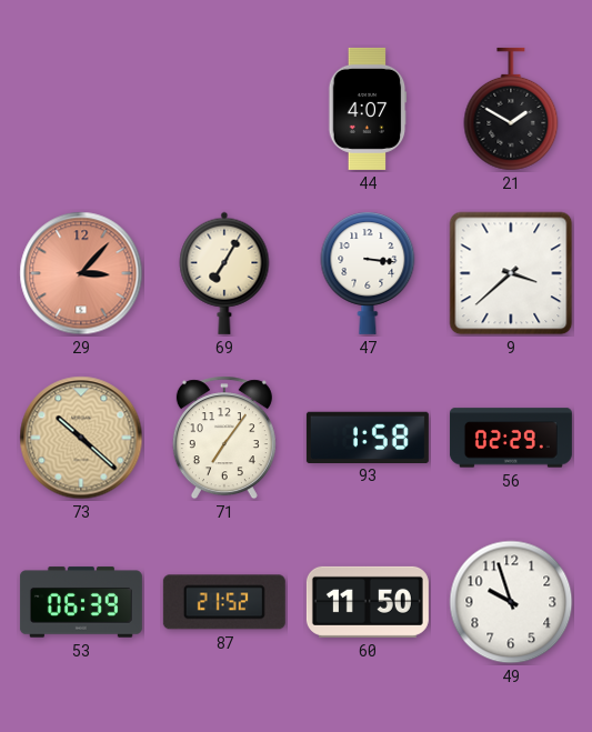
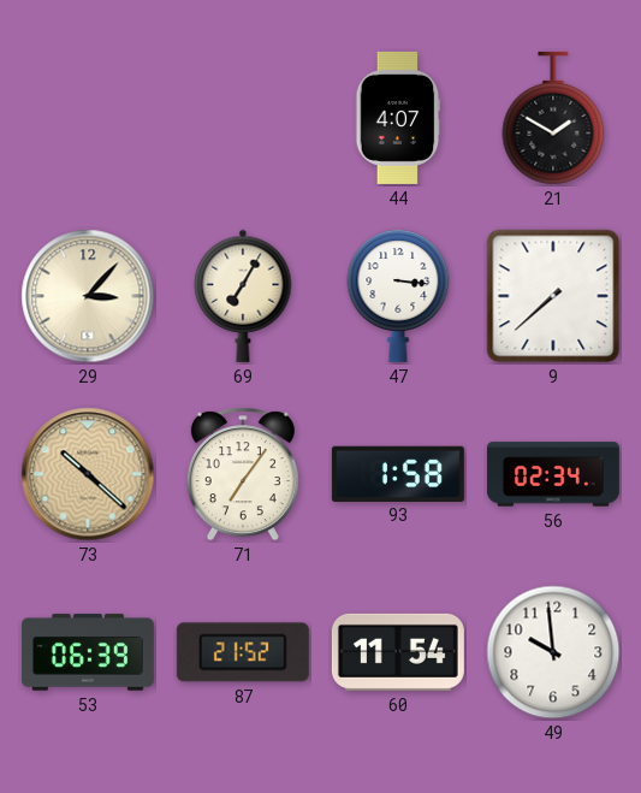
29 dial: salmon -> cream
9: 3:38 -> 7:38
56: 02:29 -> 02:34
60: 11:50 -> 11:54
49: 9:57 -> 9:59
